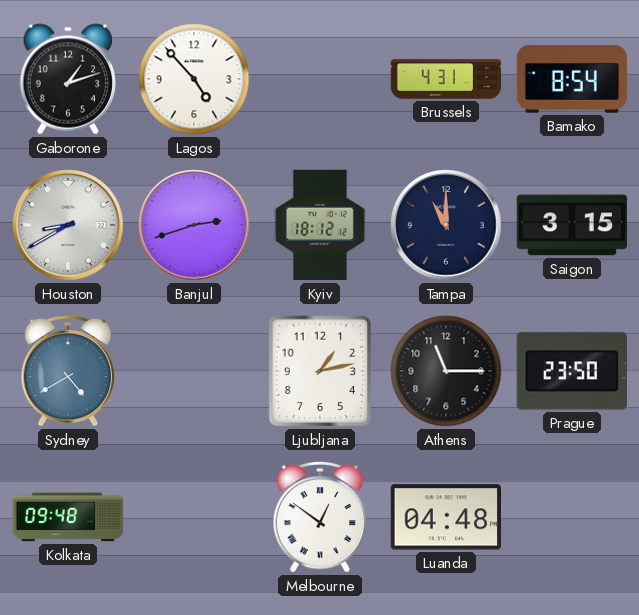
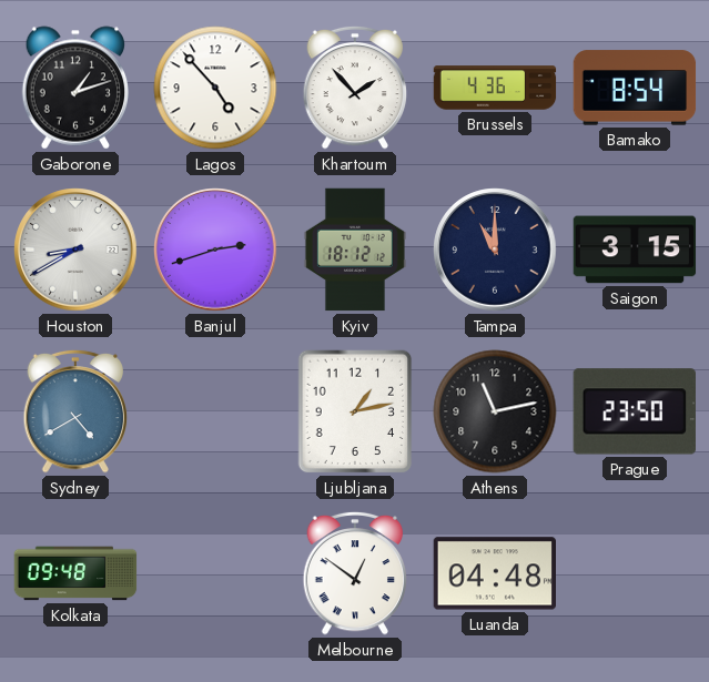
Khartoum: none -> 1:53
Brussels: 4:31 -> 4:36
Athens: 11:15 -> 11:13
